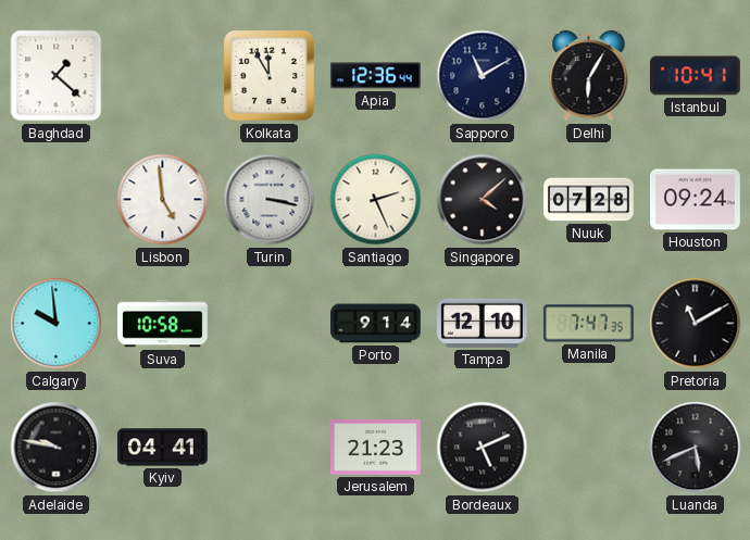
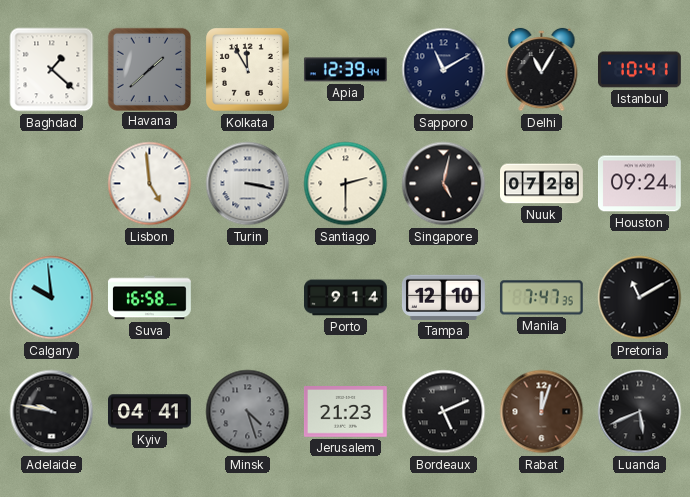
Havana: none -> 1:38
Apia: 12:36 -> 12:39
Delhi: 6:05 -> 11:05
Santiago: 2:26 -> 2:30
Singapore: 4:08 -> 5:02
Suva: 10:58 -> 16:58
Minsk: none -> 4:27
Rabat: none -> 12:03
